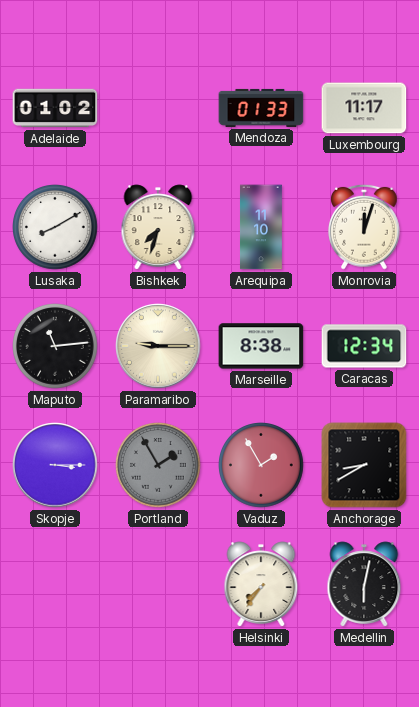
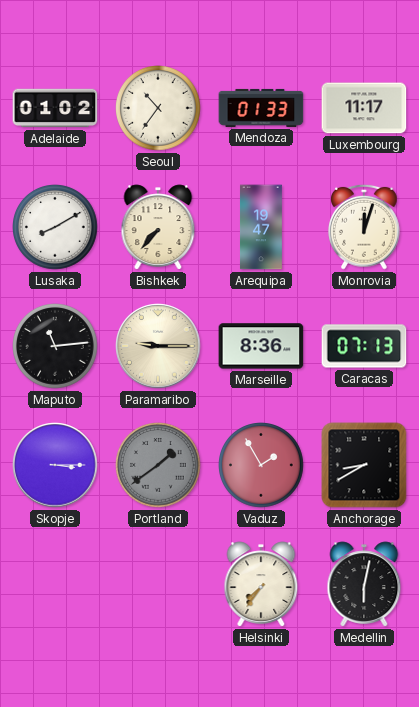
Seoul: none -> 10:36
Bishkek: 7:33 -> 7:37
Arequipa: 11:10 -> 19:47
Marseille: 8:38 -> 8:36
Caracas: 12:34 -> 07:13
Portland: 1:55 -> 1:39
